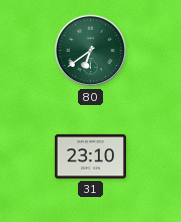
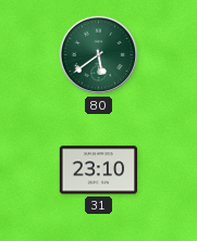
80: 6:39 -> 5:39
